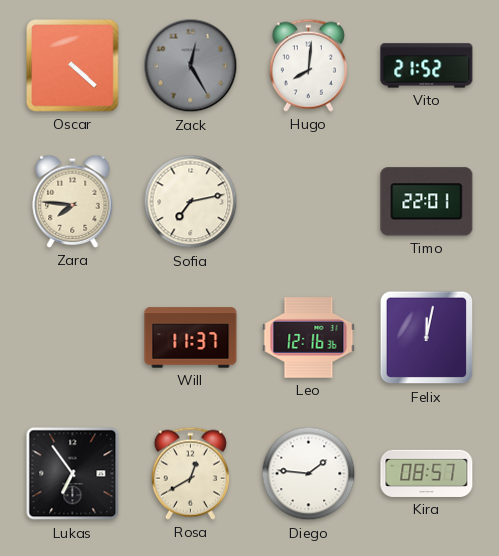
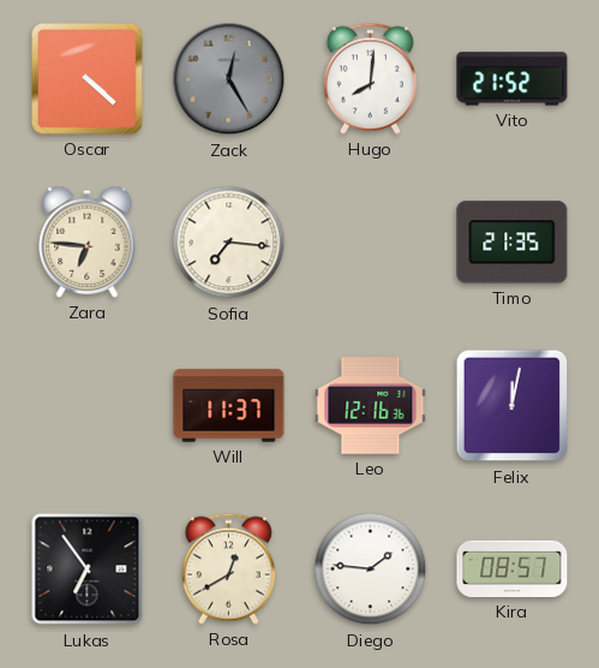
Zara: 7:46 -> 6:46
Sofia: 7:13 -> 7:16
Timo: 22:01 -> 21:35
